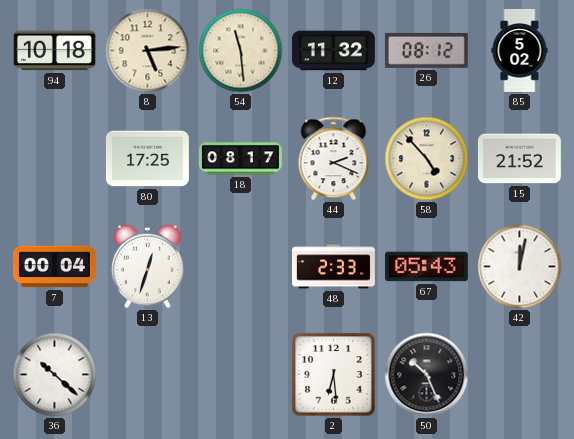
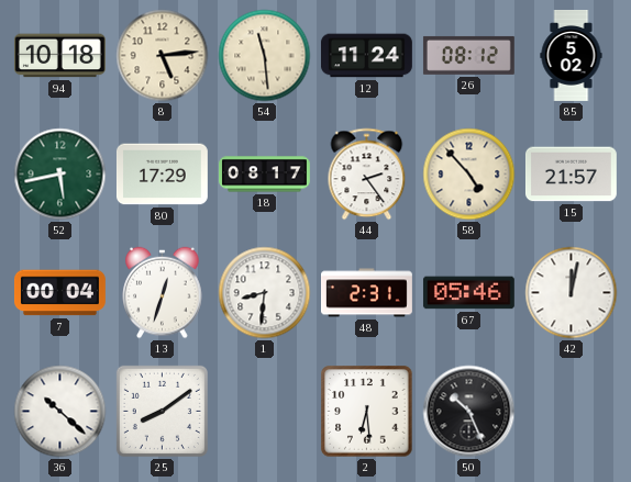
12: 11:32 -> 11:24
52: none -> 5:43
80: 17:25 -> 17:29
44: 2:19 -> 2:24
15: 21:52 -> 21:57
1: none -> 8:31
48: 2:33 -> 2:31
67: 05:43 -> 05:46
25: none -> 8:09
